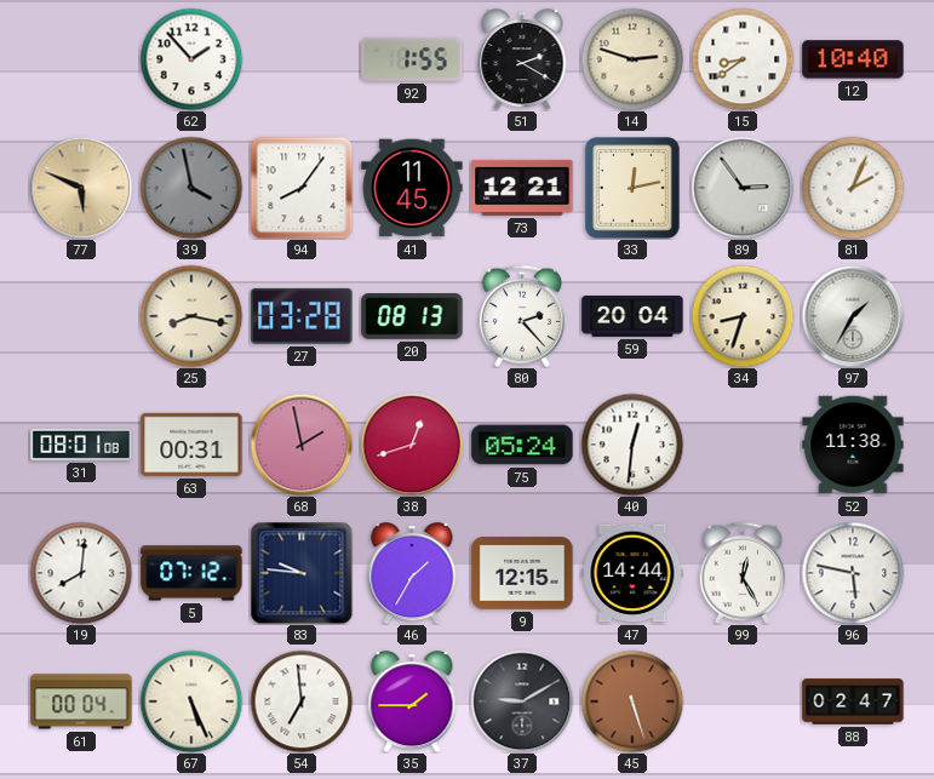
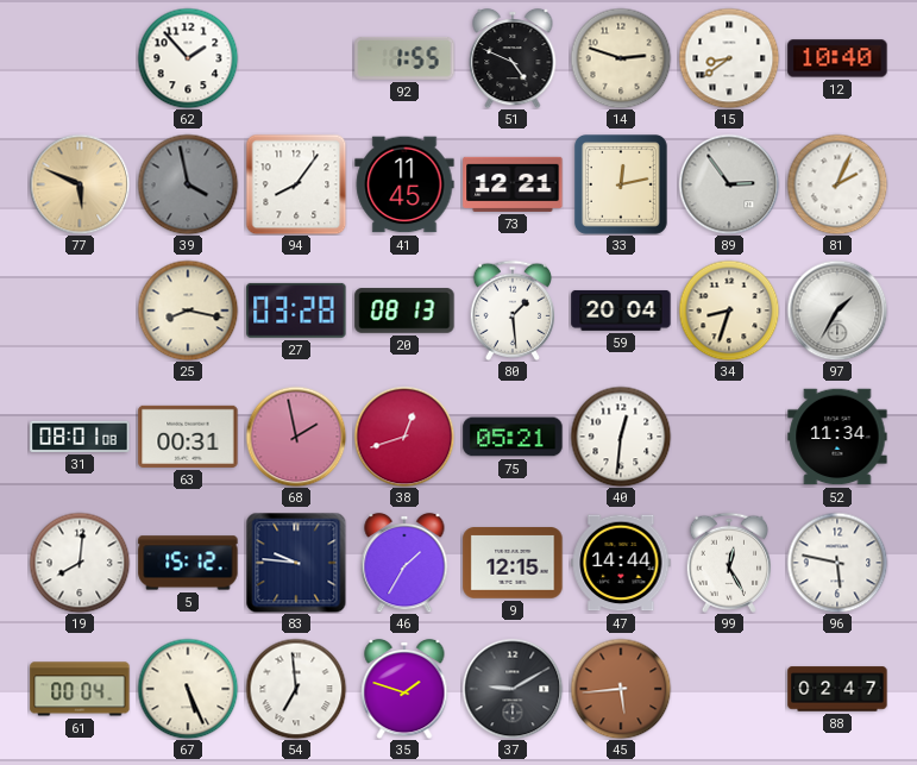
51: 2:20 -> 4:49
80: 2:23 -> 1:29
75: 05:24 -> 05:21
52: 11:38 -> 11:34
5: 07:12 -> 15:12
35: 1:45 -> 1:48
45: 5:27 -> 5:44
